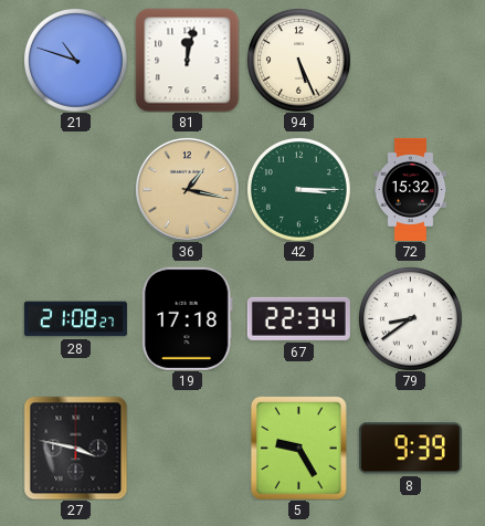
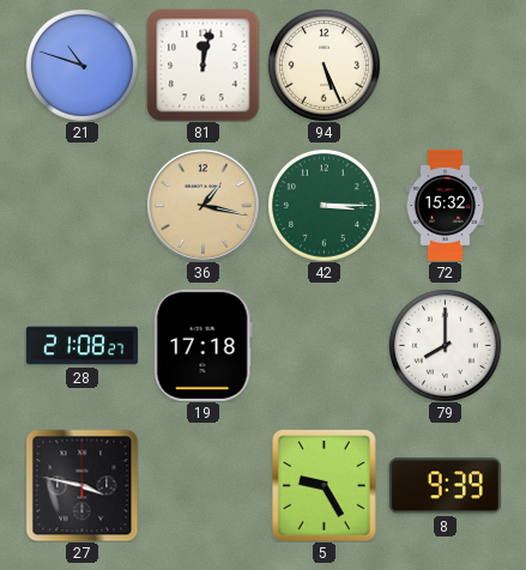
67: 22:34 -> none
79: 8:39 -> 8:00
